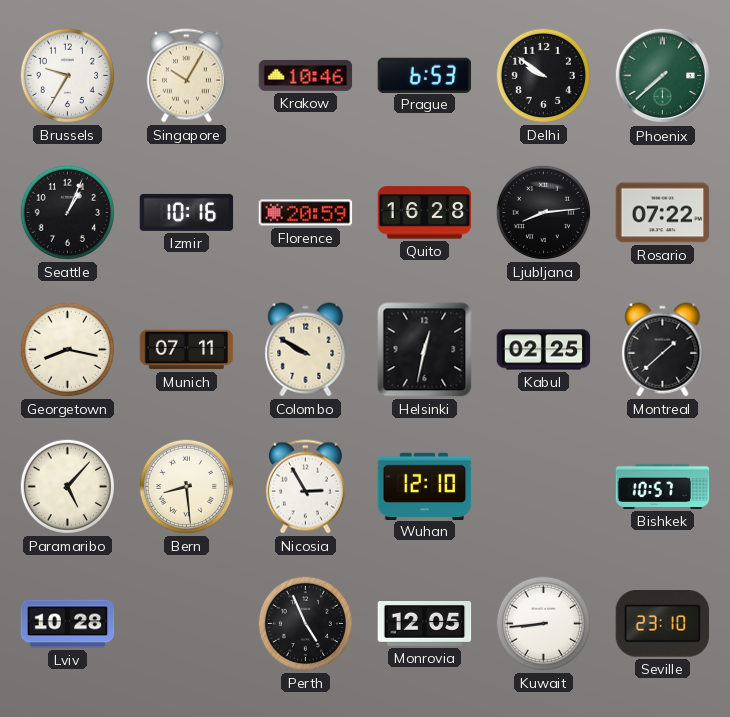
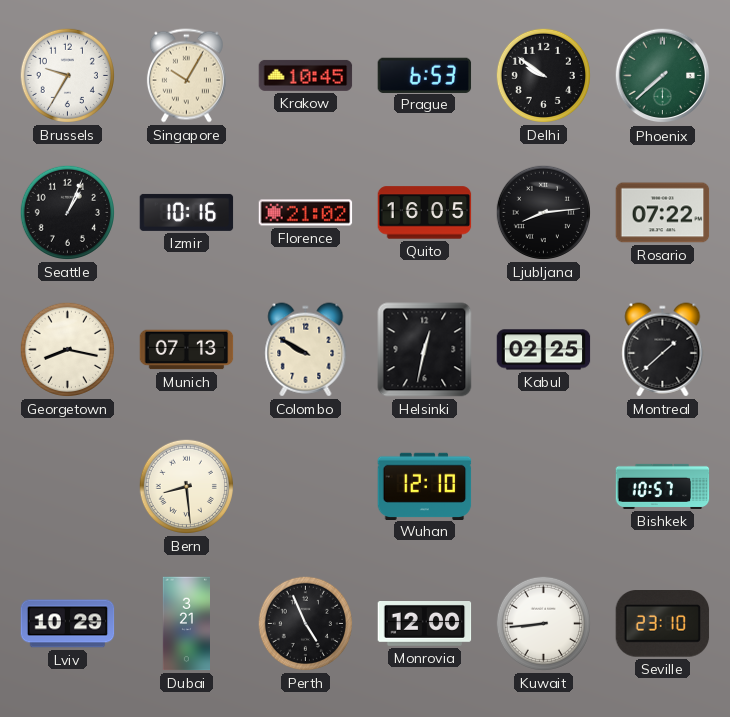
Krakow: 10:46 -> 10:45
Florence: 20:59 -> 21:02
Quito: 16:28 -> 16:05
Munich: 07:11 -> 07:13
Paramaribo: 5:07 -> none
Nicosia: 2:55 -> none
Lviv: 10:28 -> 10:29
Dubai: none -> 3:21
Monrovia: 12:05 -> 12:00
